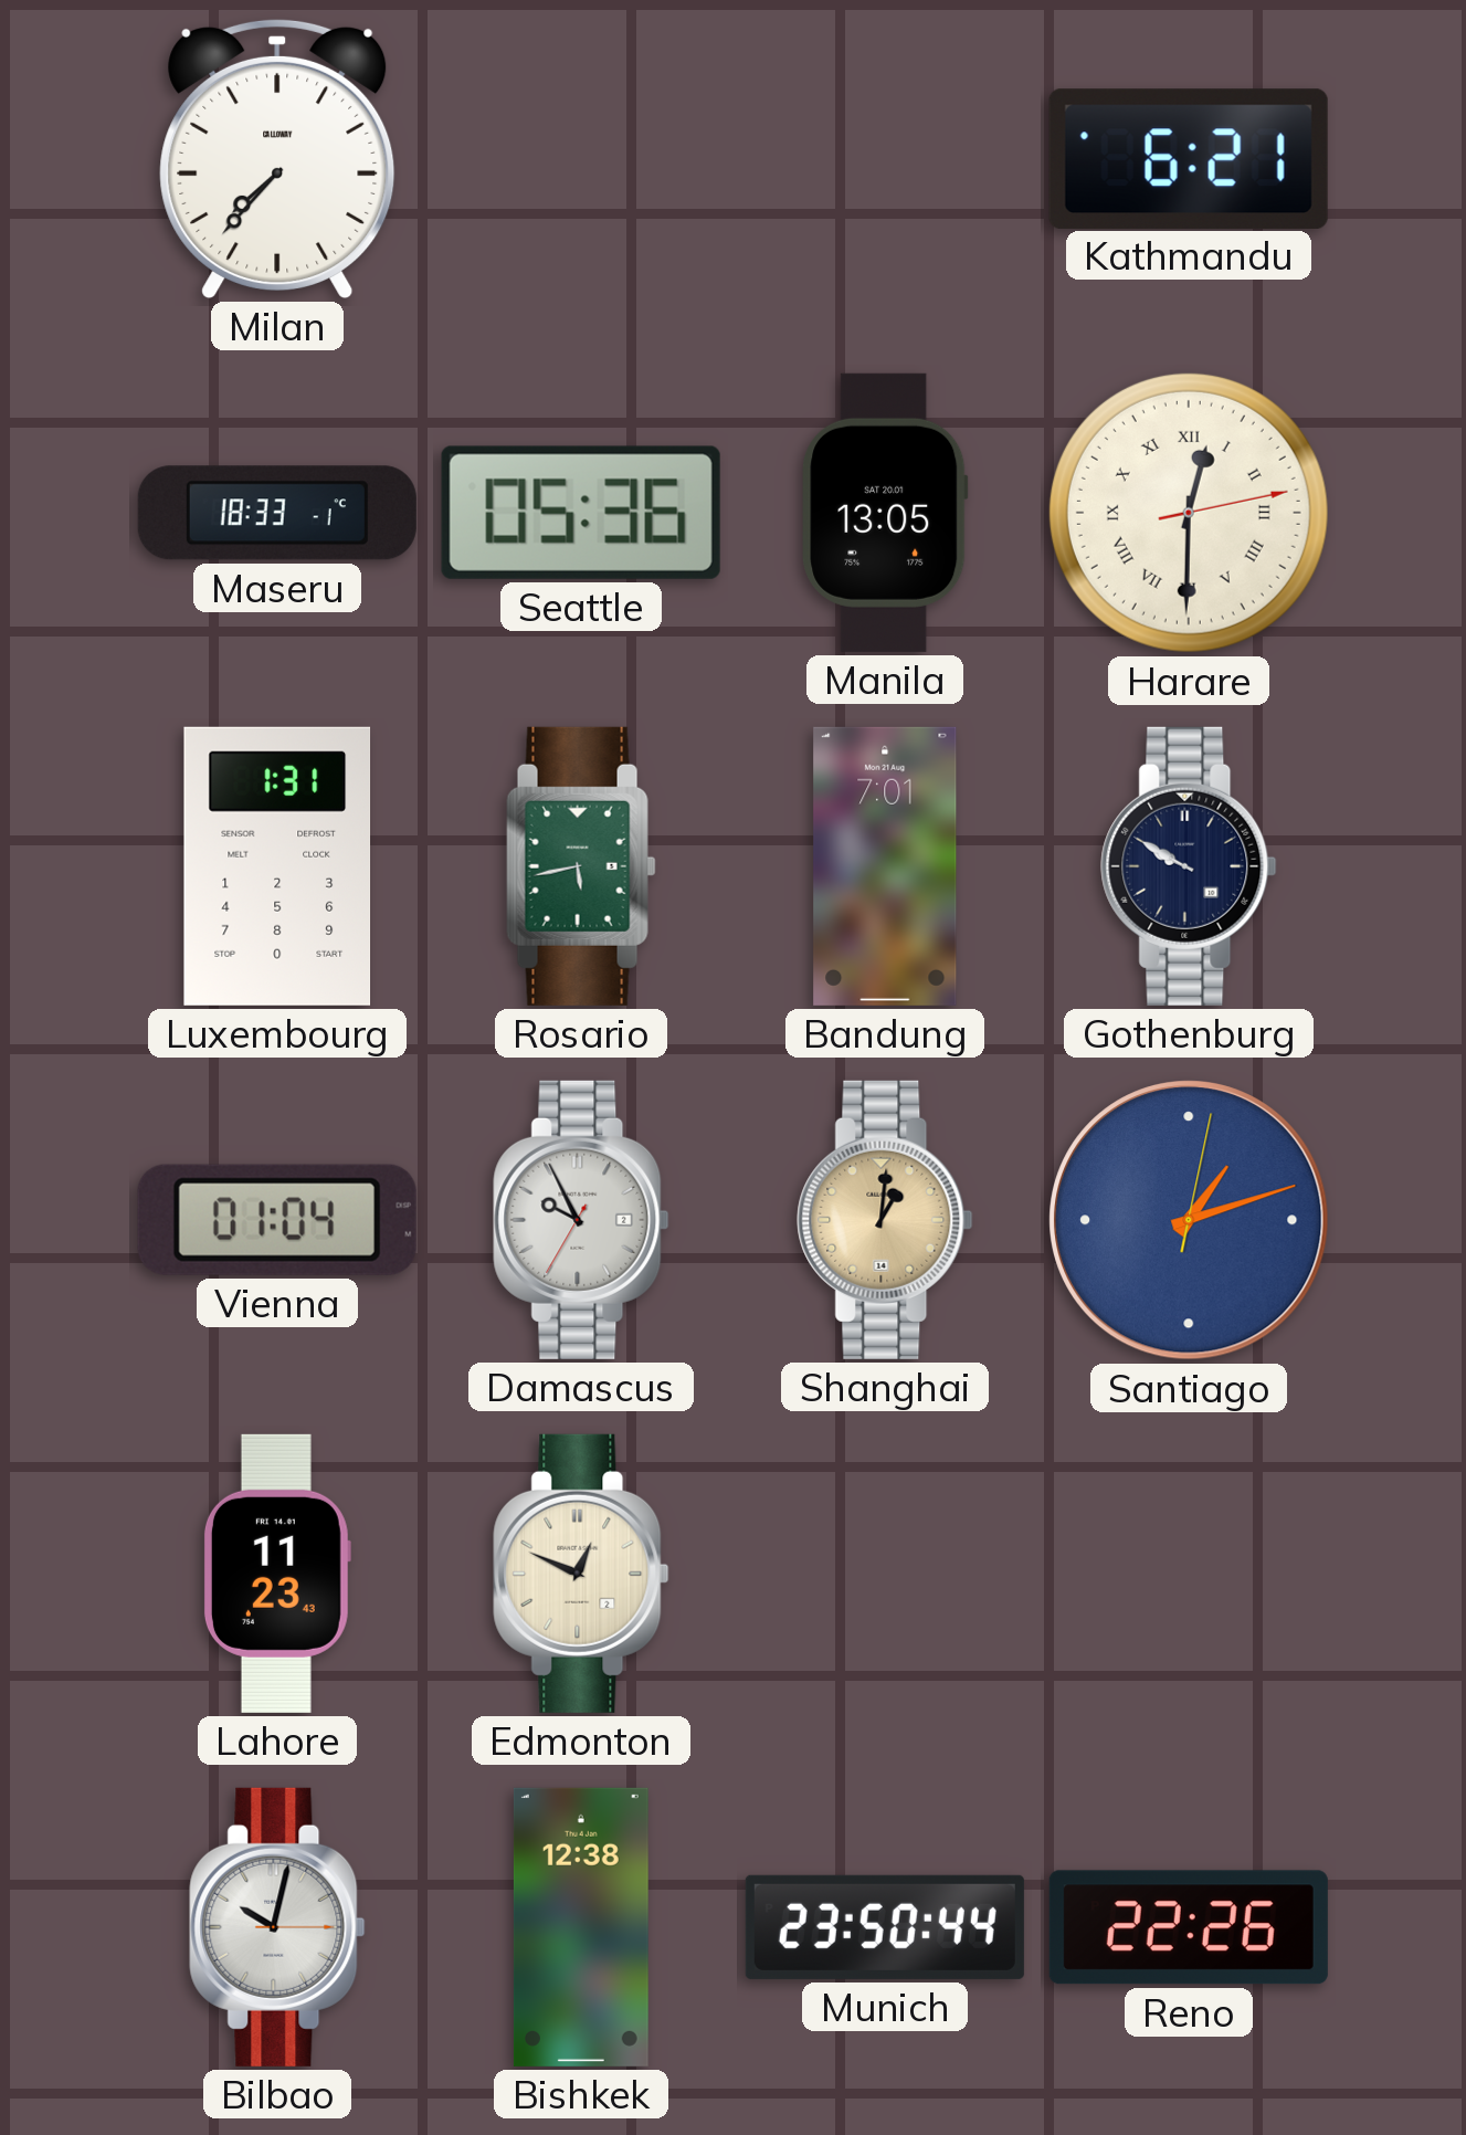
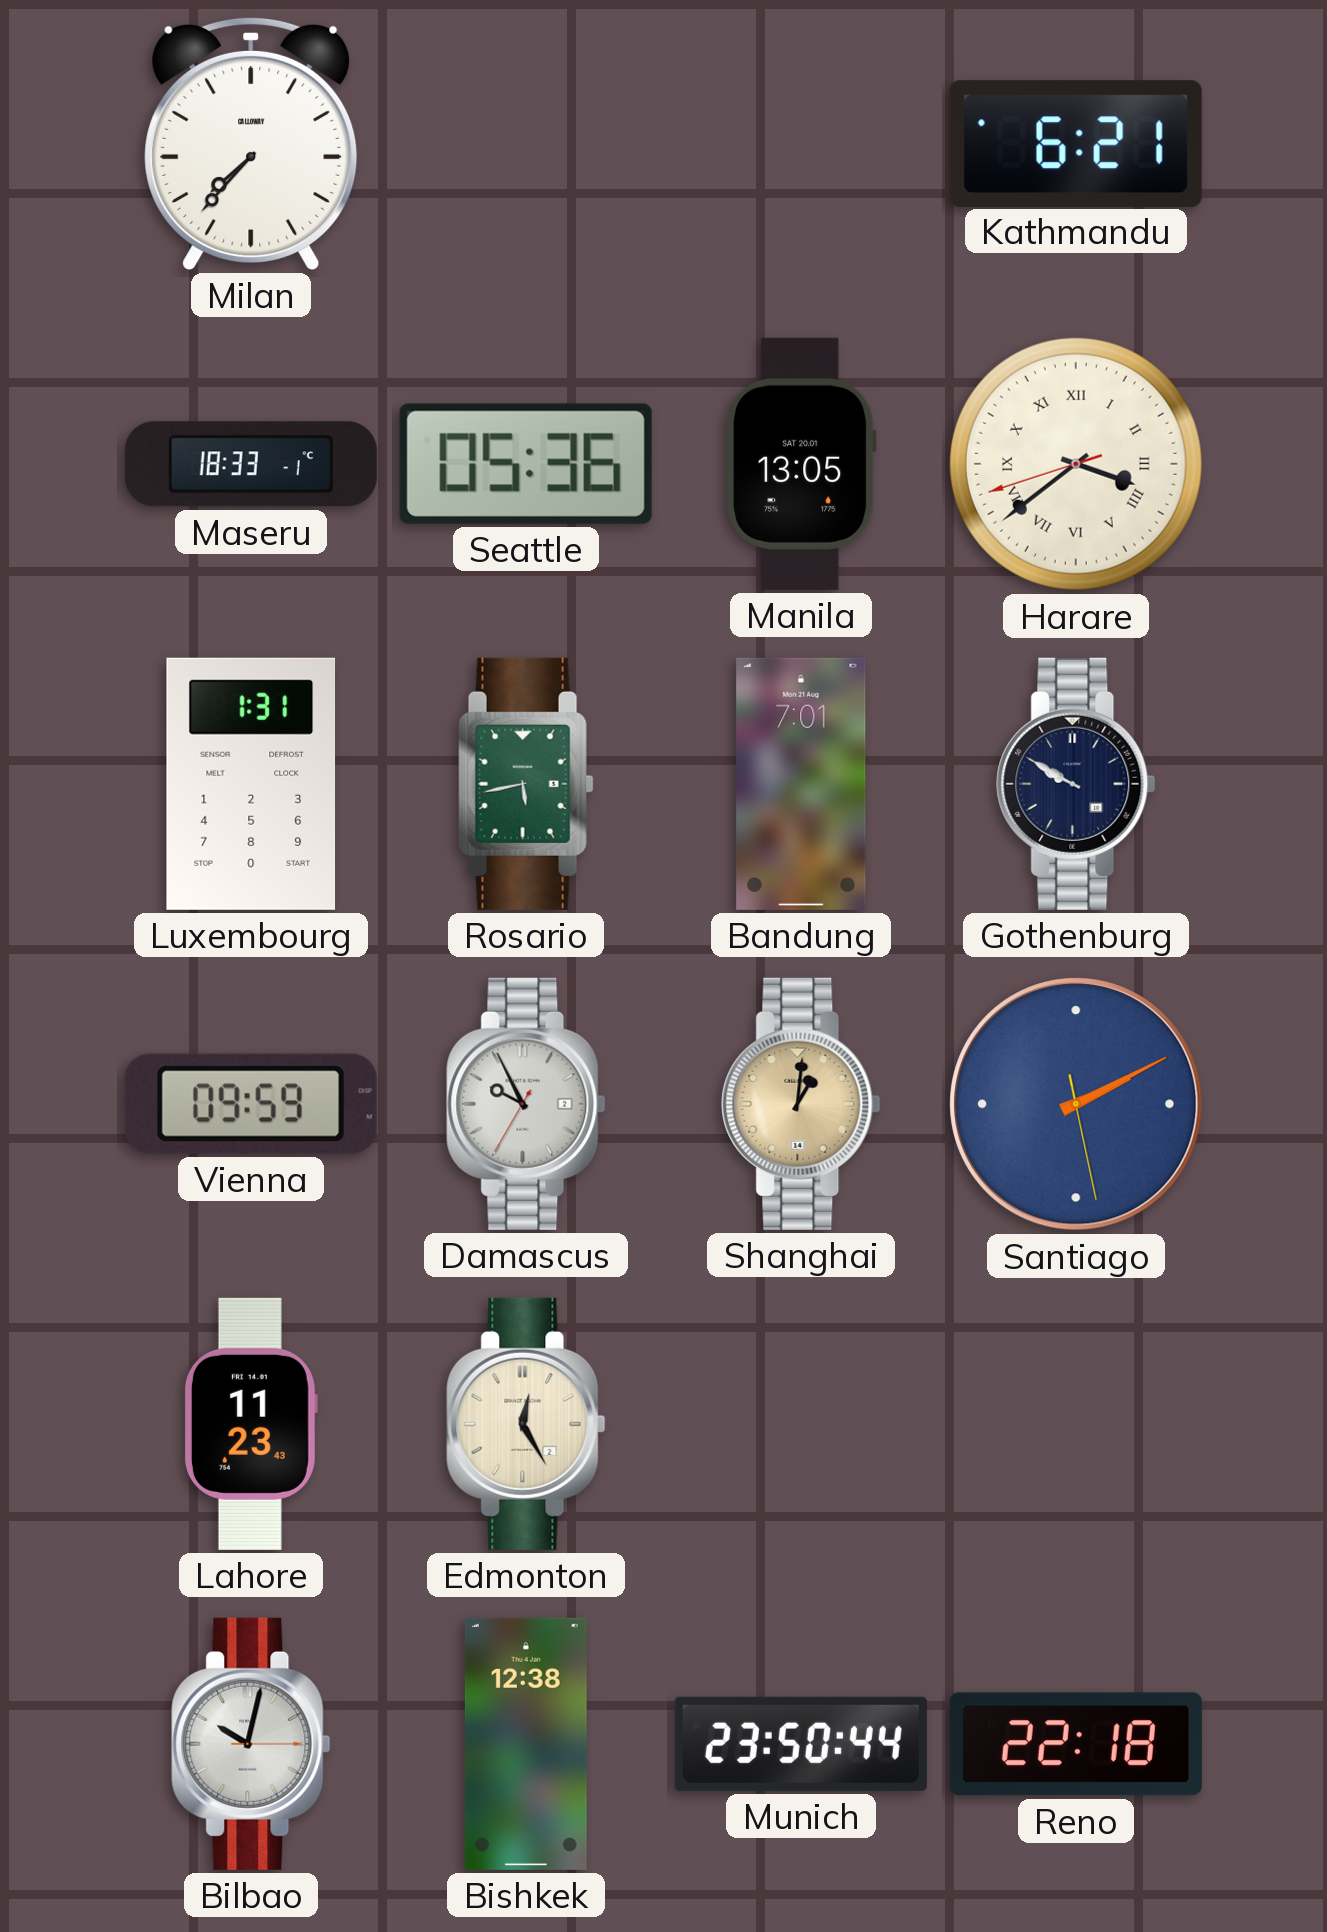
Harare: 12:30 -> 3:38
Vienna: 01:04 -> 09:59
Santiago: 1:12 -> 2:10
Edmonton: 12:49 -> 12:25
Reno: 22:26 -> 22:18
